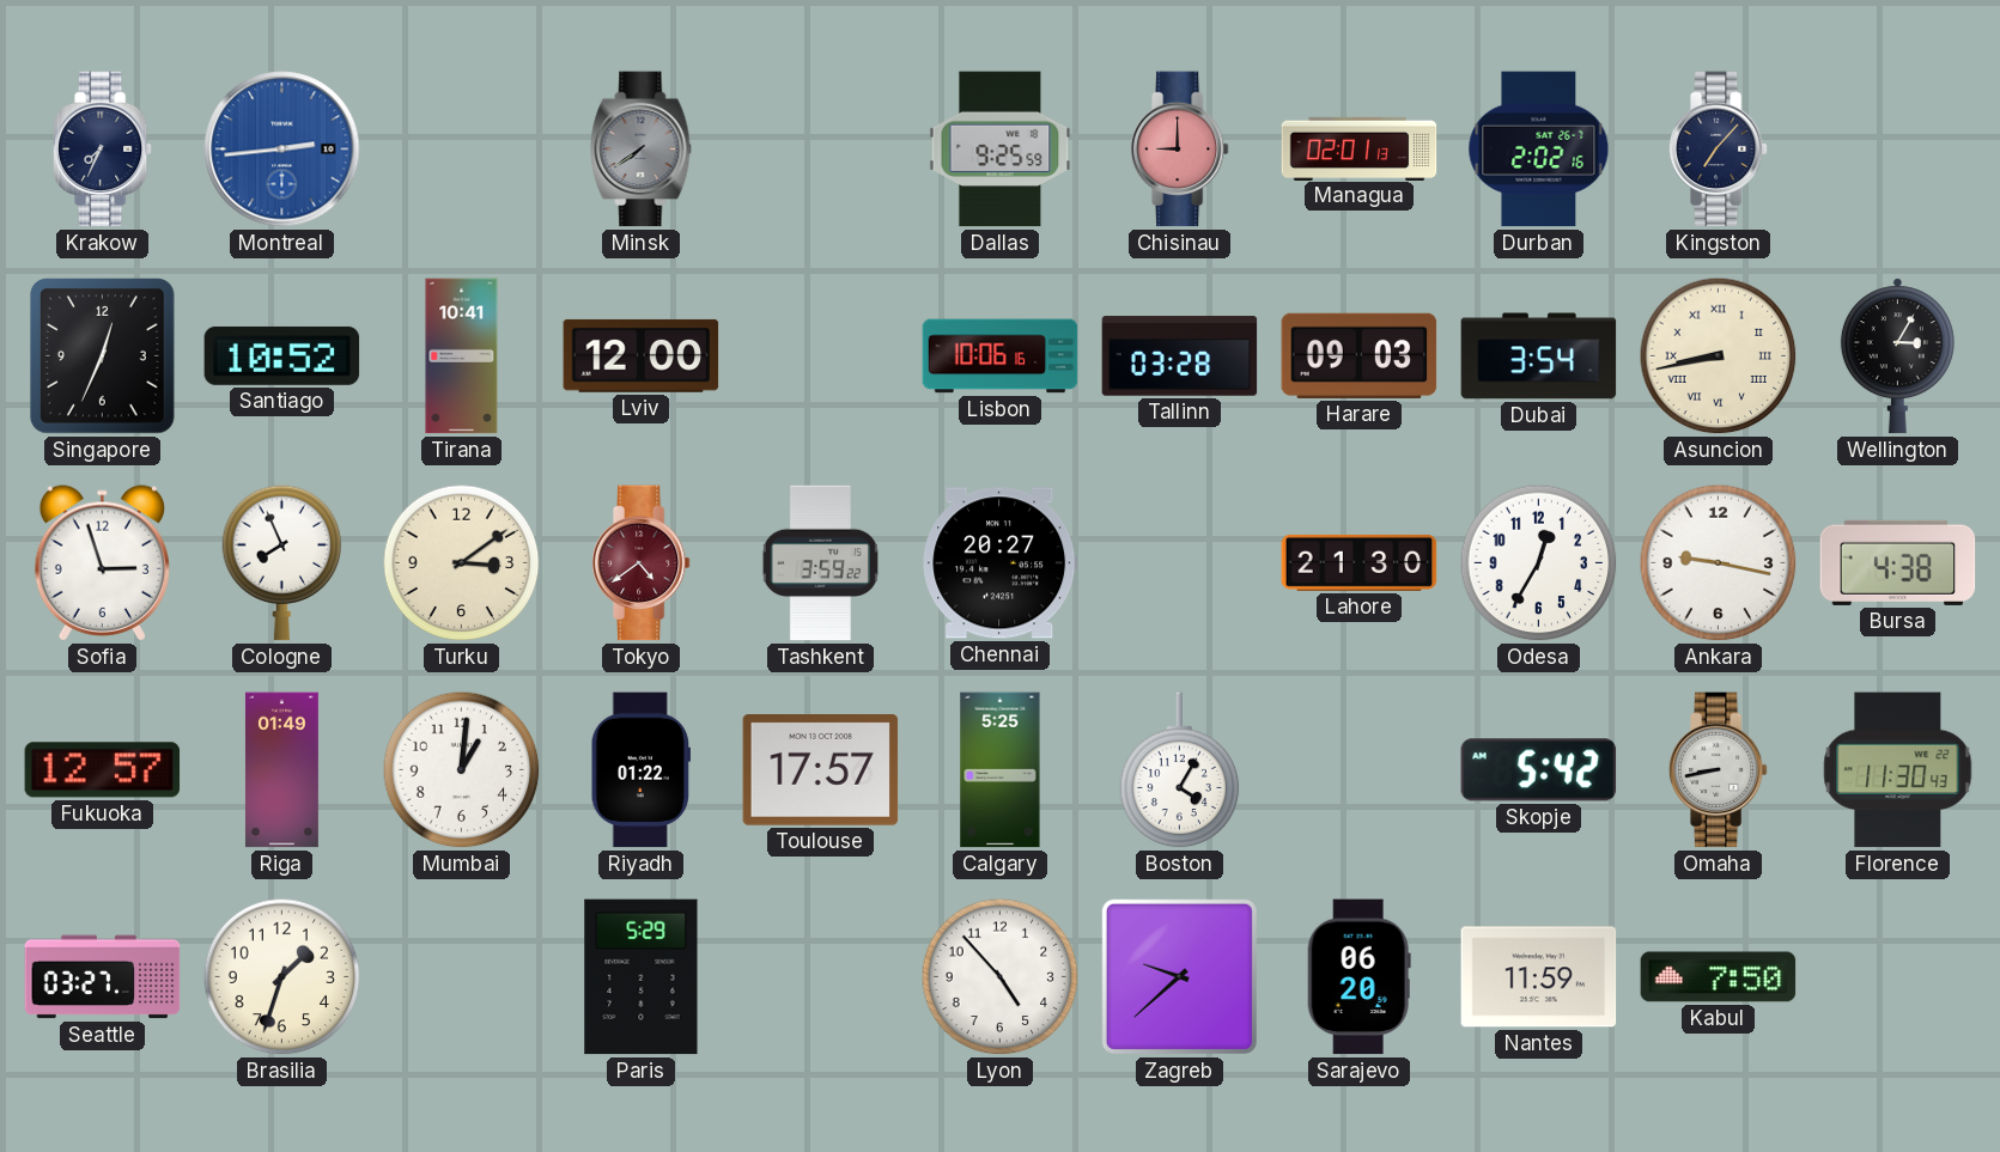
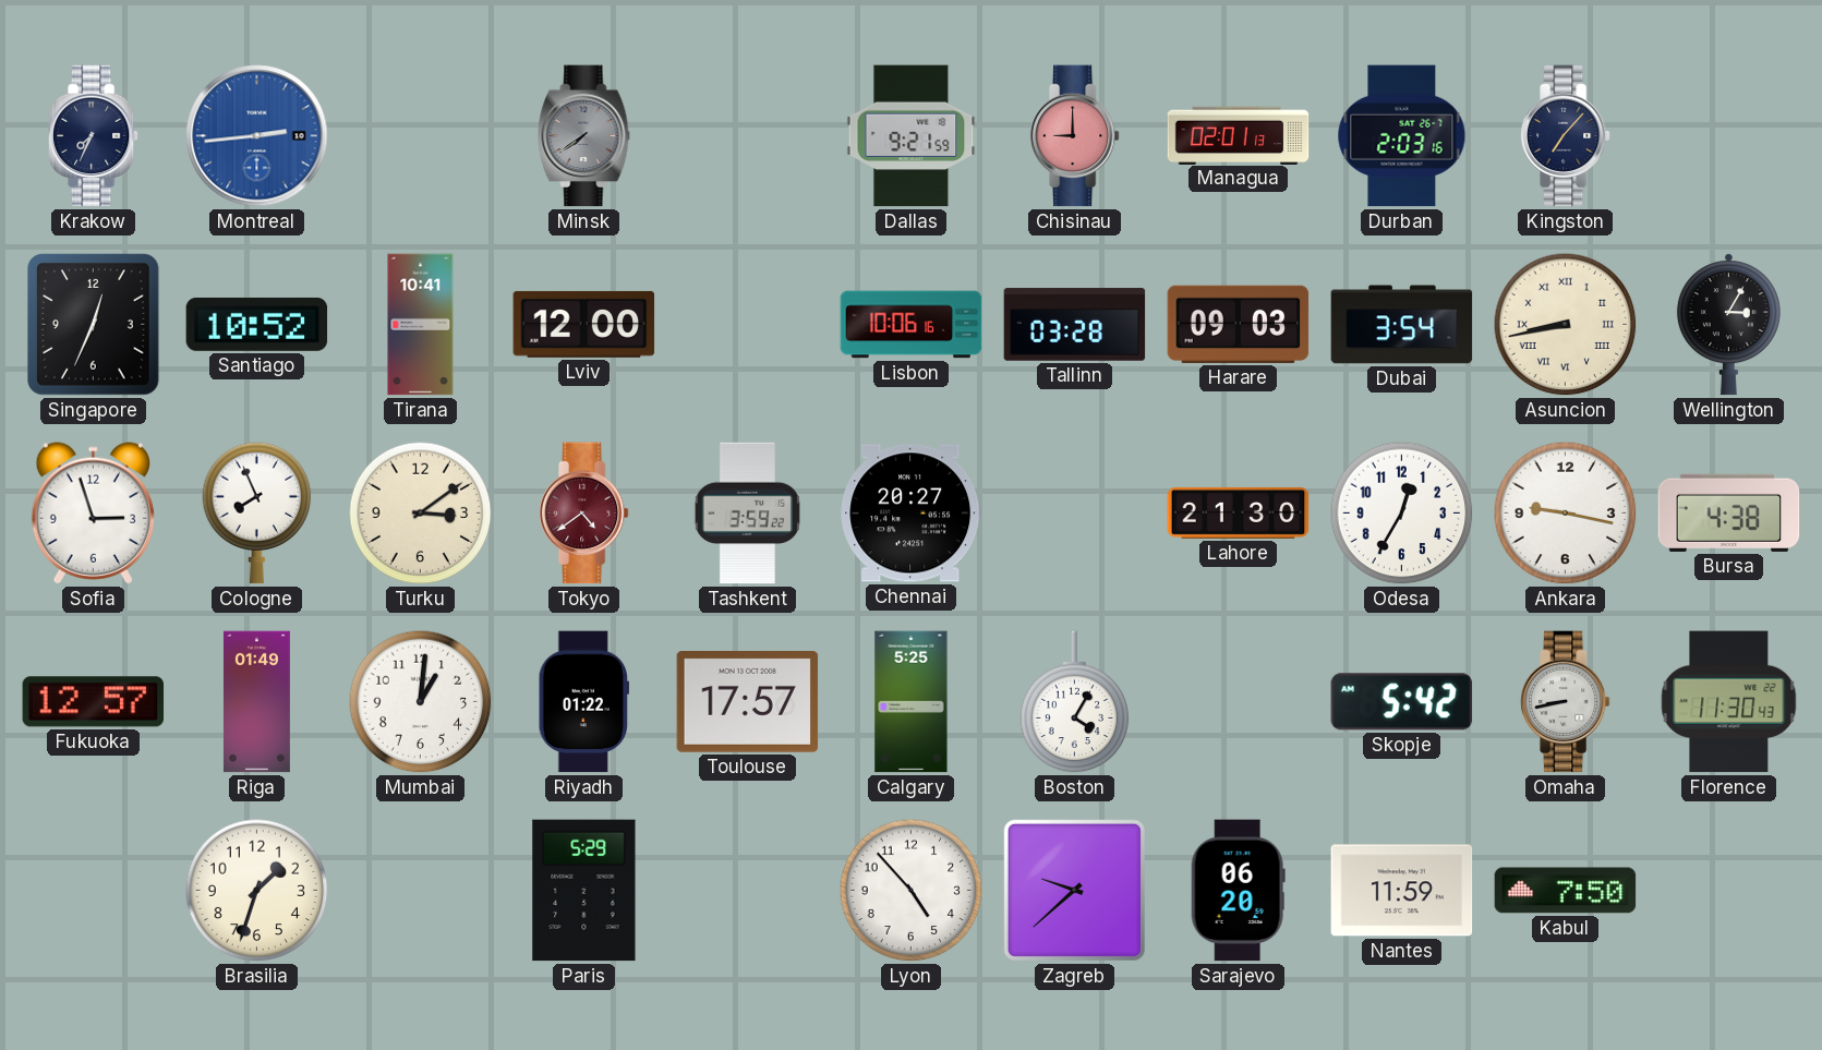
Dallas: 9:25 -> 9:21
Durban: 2:02 -> 2:03
Seattle: 03:27 -> none
